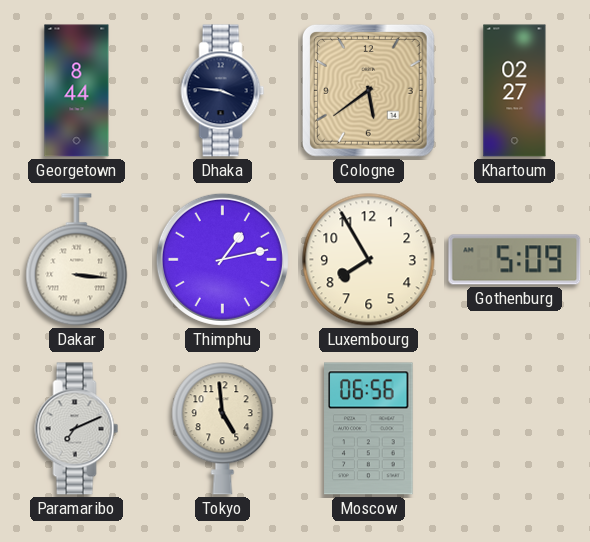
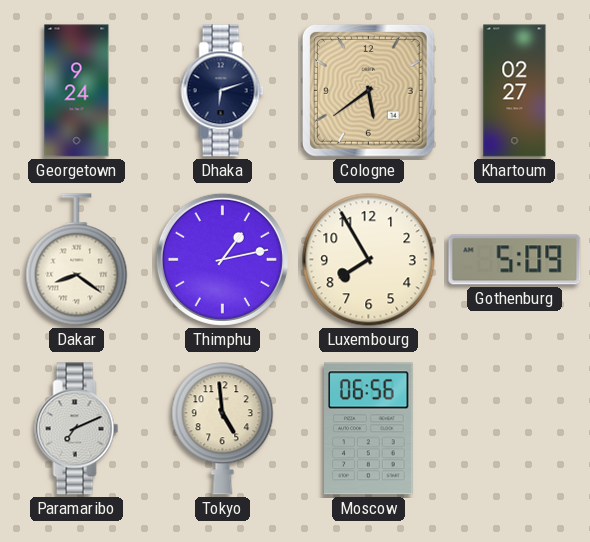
Georgetown: 8:44 -> 9:24
Dhaka: 3:46 -> 6:12
Dakar: 3:16 -> 8:21
